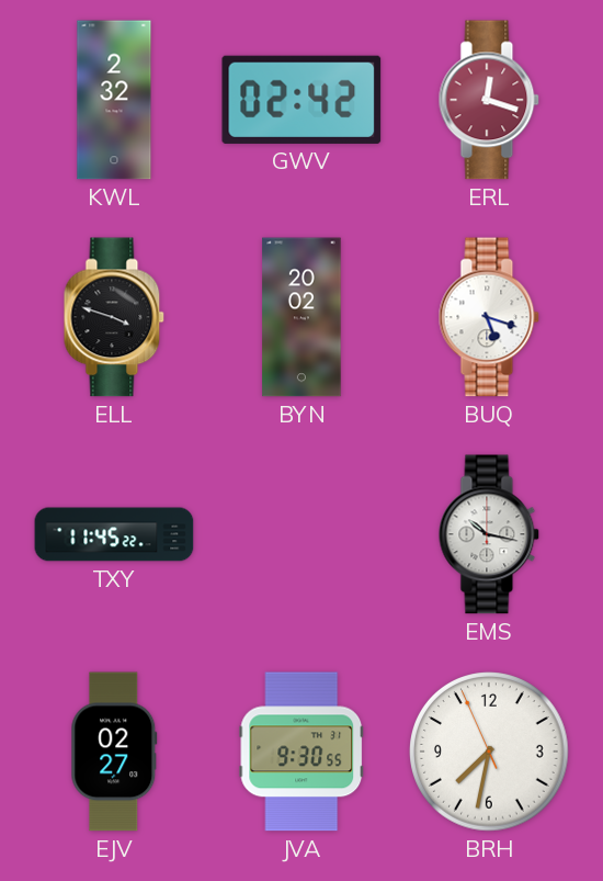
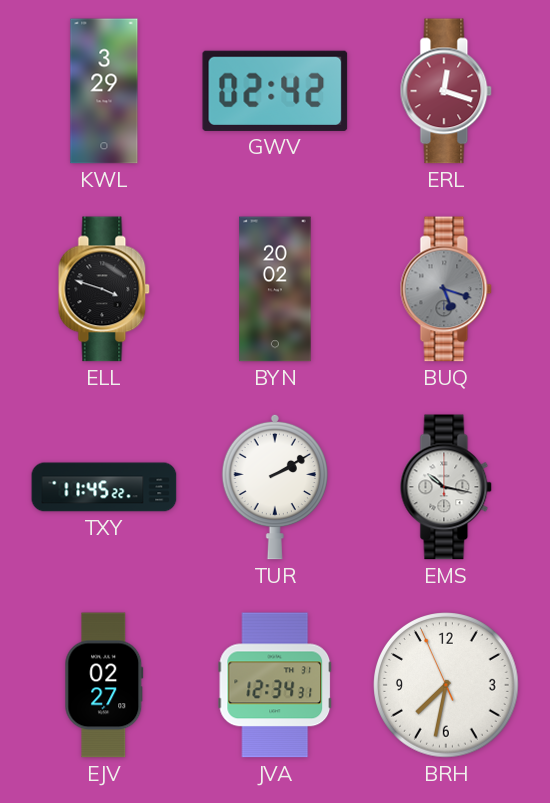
KWL: 2:32 -> 3:29
BUQ dial: white -> grey
TUR: none -> 2:10
JVA: 9:30 -> 12:34
